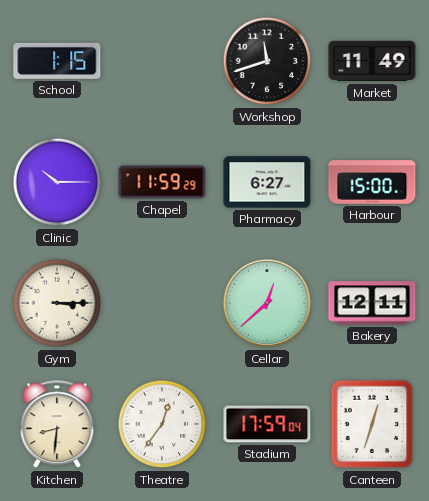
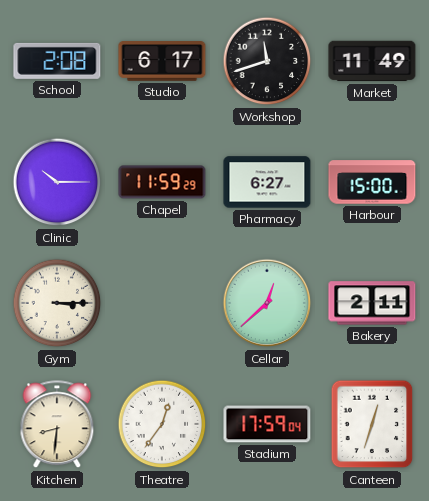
School: 1:15 -> 2:08
Studio: none -> 6:17
Bakery: 12:11 -> 2:11
